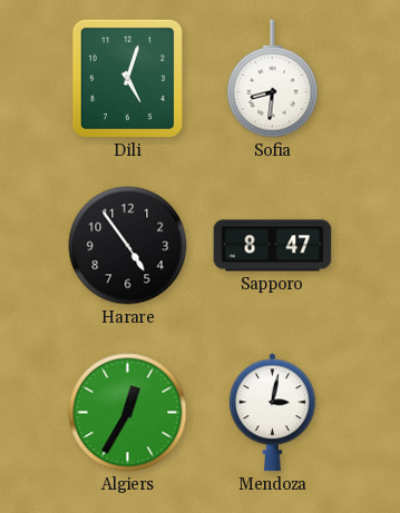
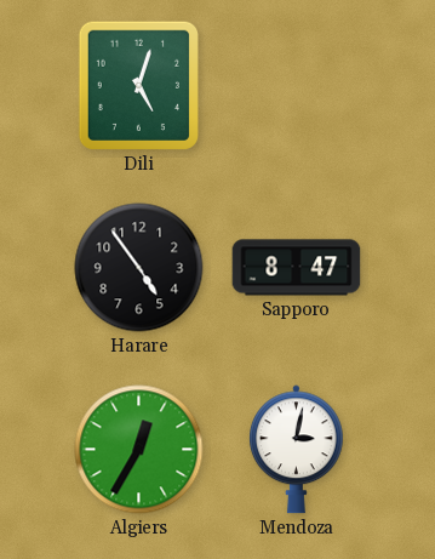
Sofia: 8:31 -> none
